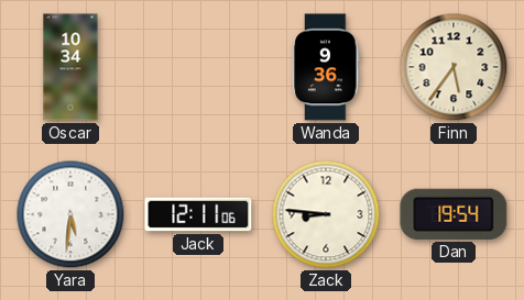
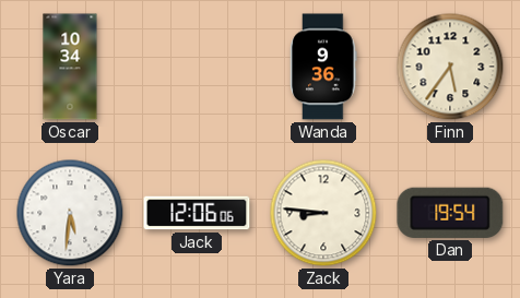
Jack: 12:11 -> 12:06
